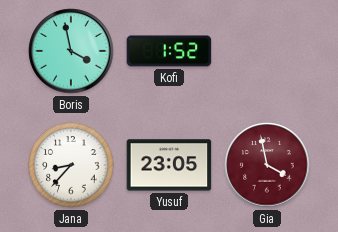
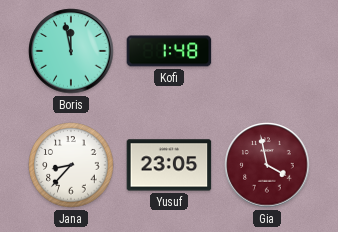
Boris: 3:58 -> 11:58
Kofi: 1:52 -> 1:48
